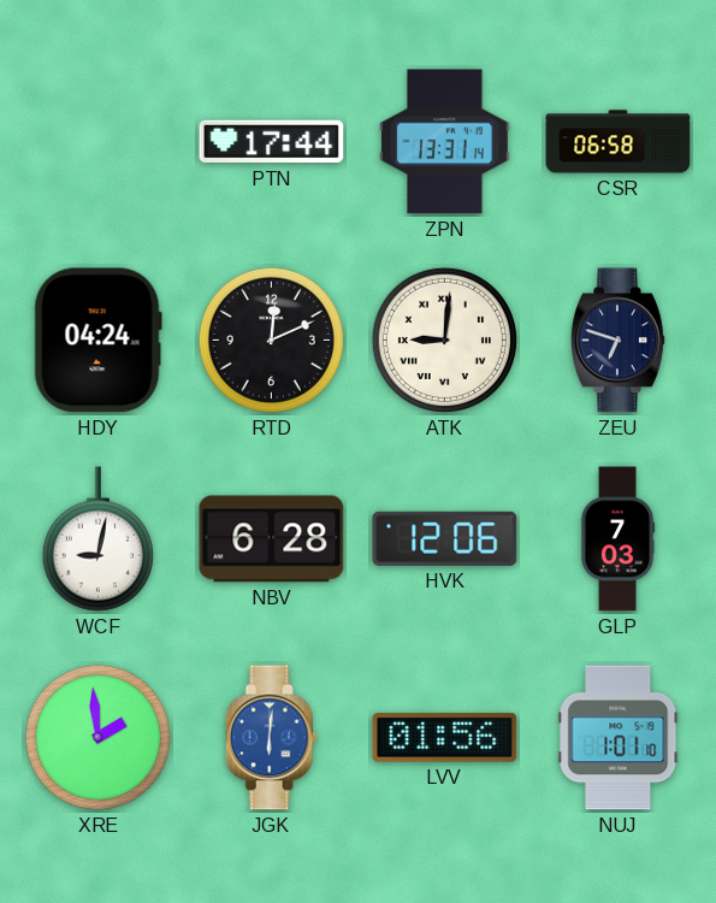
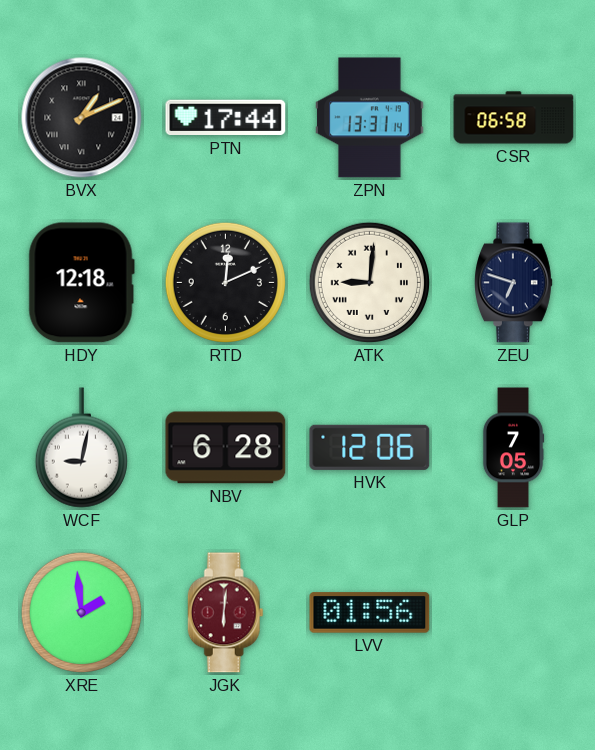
BVX: none -> 1:11
HDY: 04:24 -> 12:18
GLP: 7:03 -> 7:05
JGK dial: blue -> burgundy
NUJ: 1:01 -> none
